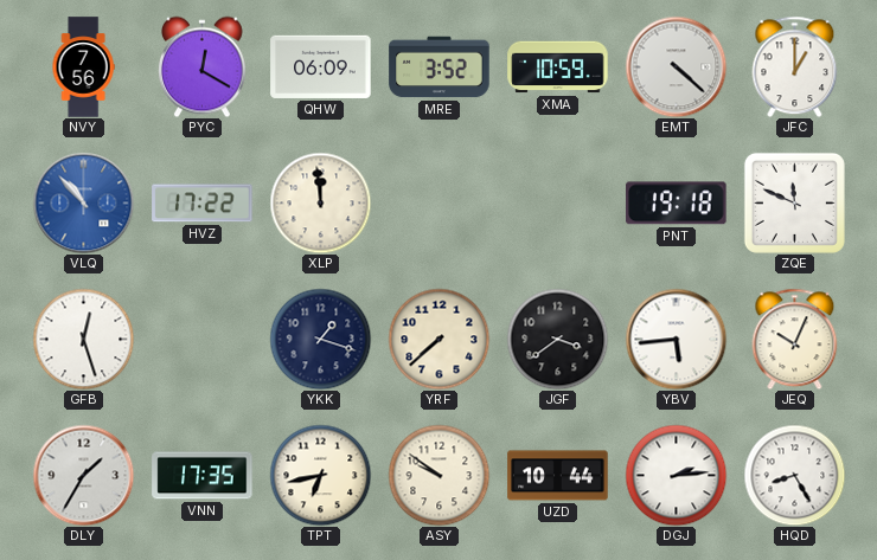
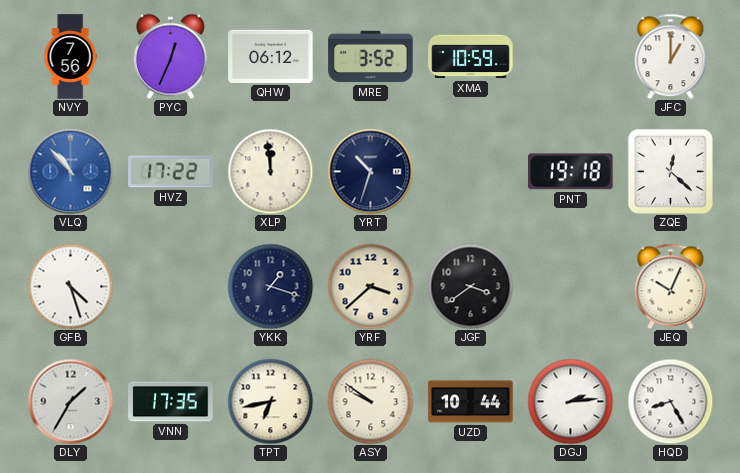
PYC: 12:20 -> 12:34
QHW: 06:09 -> 06:12
EMT: 4:22 -> none
YRT: none -> 10:33
ZQE: 11:49 -> 12:22
GFB: 12:27 -> 4:27
YRF: 7:38 -> 3:38
YBV: 5:44 -> none
